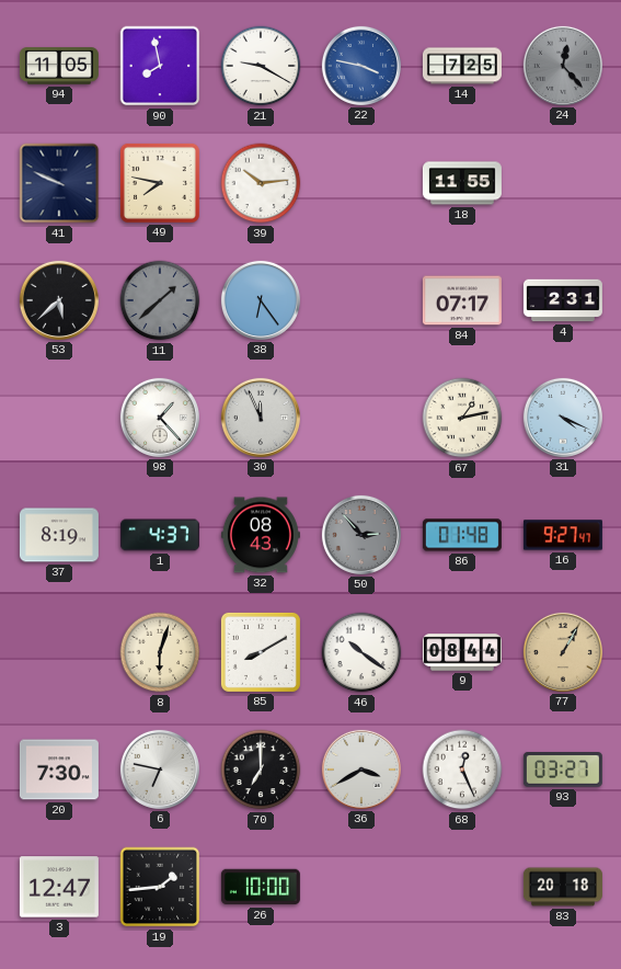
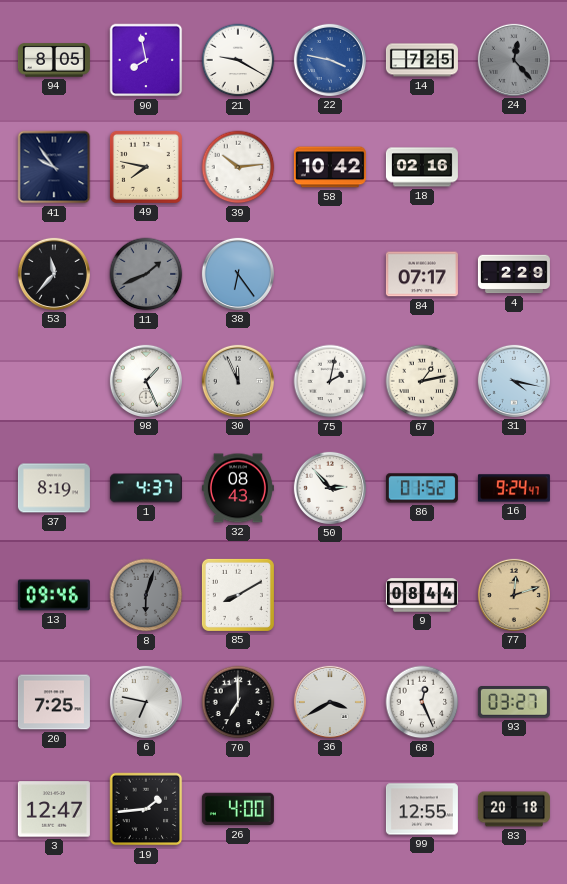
94: 11:05 -> 8:05
41: 9:49 -> 9:54
58: none -> 10:42
18: 11:55 -> 02:16
53: 5:38 -> 11:37
11: 1:38 -> 1:41
4: 2:31 -> 2:29
98: 1:23 -> 1:26
75: none -> 2:02
31: 4:19 -> 4:17
50 dial: grey -> white
86: 01:48 -> 01:52
16: 9:27 -> 9:24
13: none -> 09:46
8 dial: cream -> grey
46: 10:21 -> none
77: 1:05 -> 12:12
20: 7:30 -> 7:25
26: 10:00 -> 4:00
99: none -> 12:55
